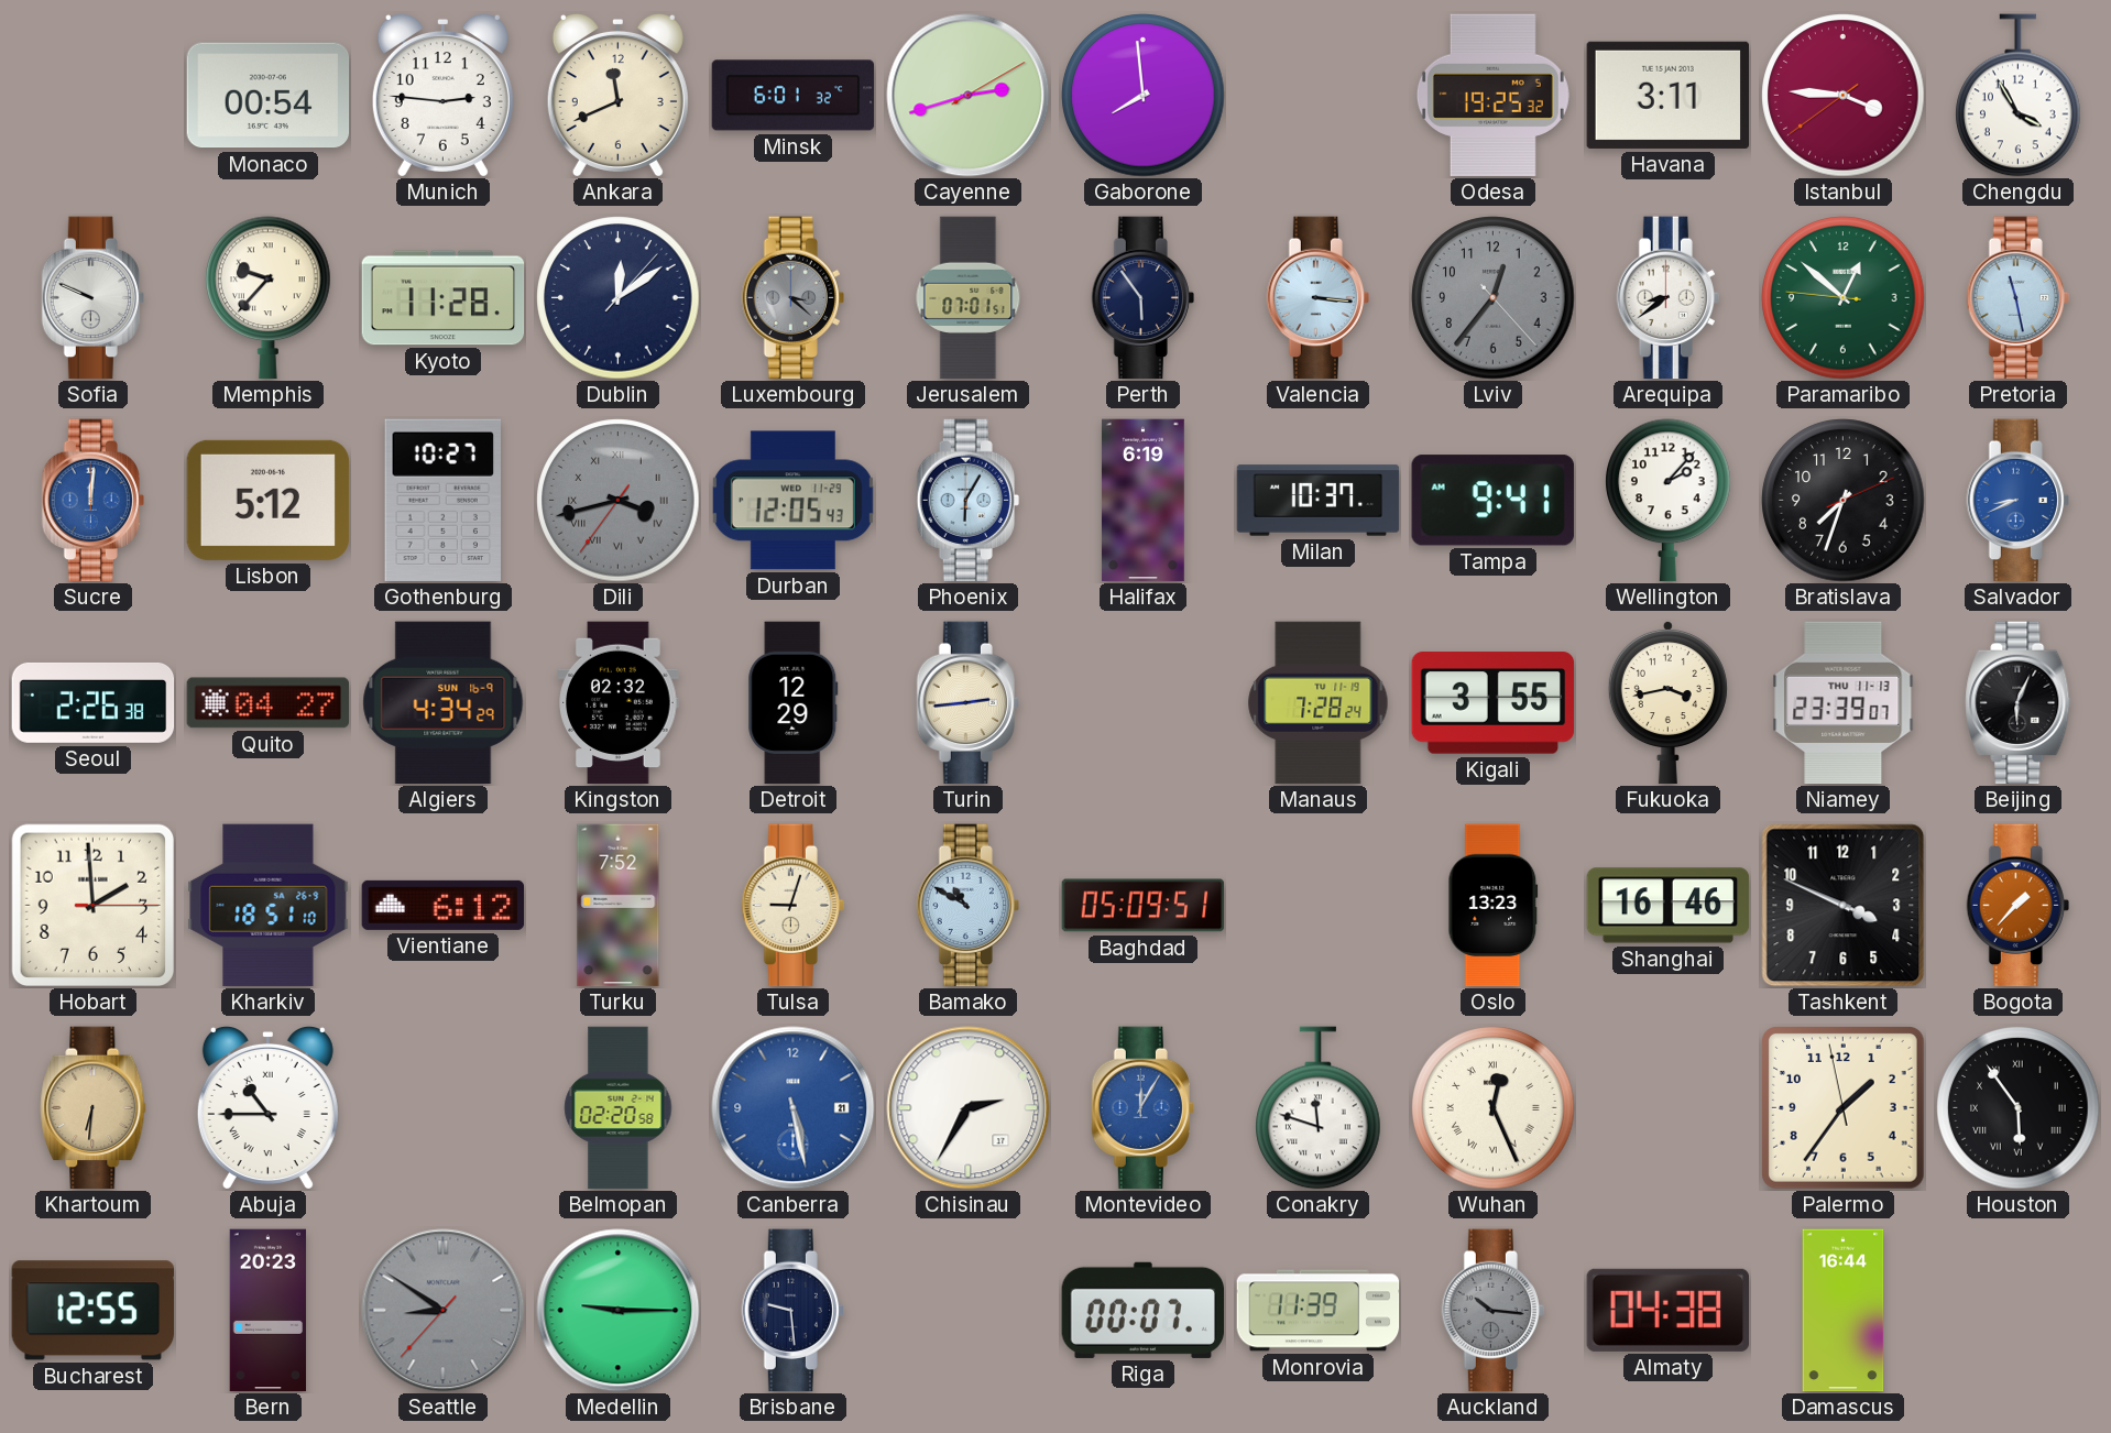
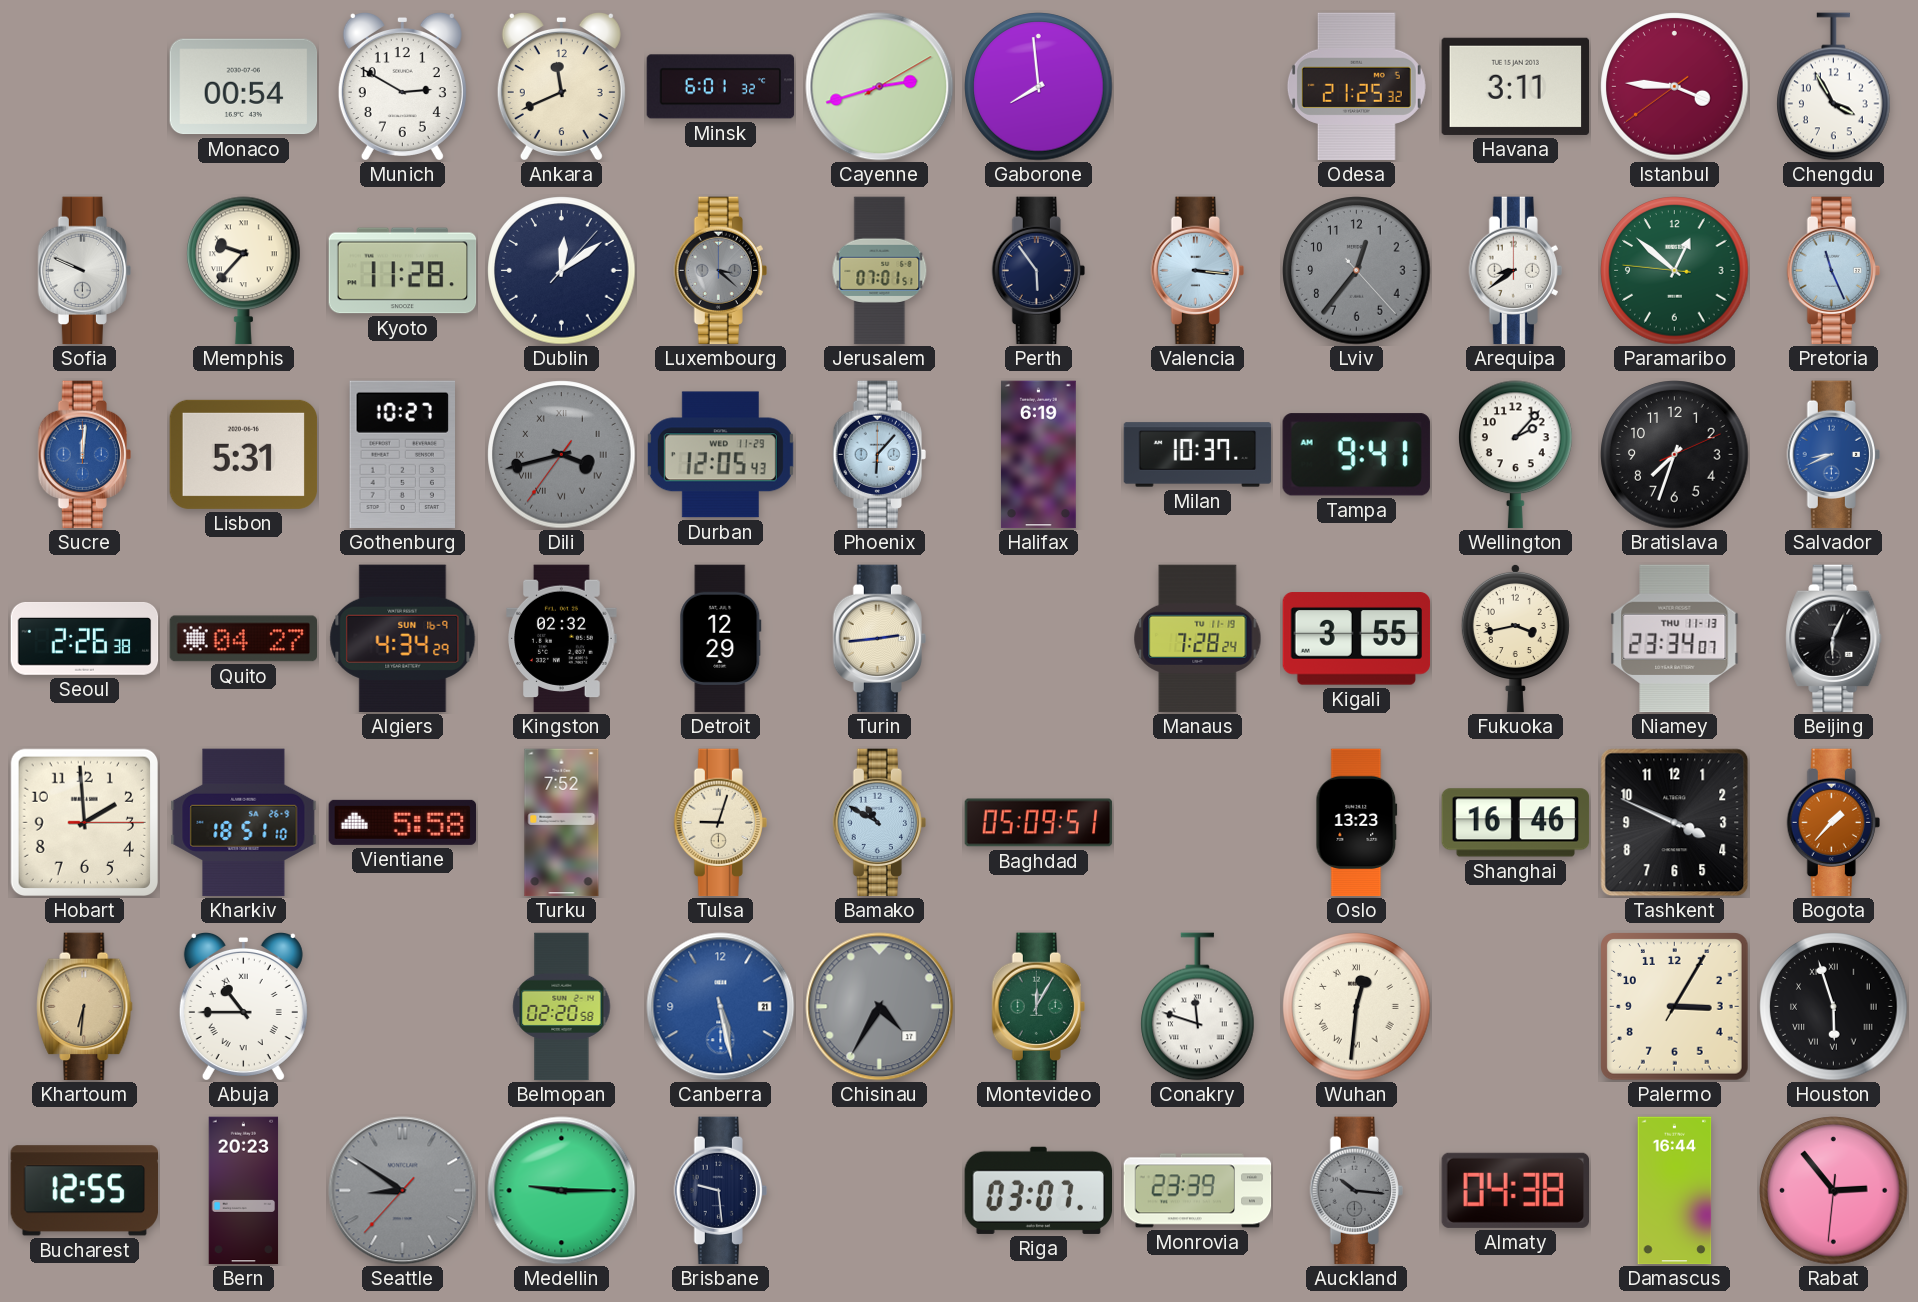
Munich: 2:46 -> 2:50
Odesa: 19:25 -> 21:25
Pretoria: 11:28 -> 11:26
Lisbon: 5:12 -> 5:31
Phoenix: 6:05 -> 6:07
Niamey: 23:39 -> 23:34
Vientiane: 6:12 -> 5:58
Chisinau: 2:35 -> 4:35
Chisinau dial: white -> grey
Montevideo dial: blue -> green
Wuhan: 12:26 -> 12:31
Palermo: 1:35 -> 3:05
Houston: 5:54 -> 5:57
Riga: 00:07 -> 03:07
Monrovia: 11:39 -> 23:39
Rabat: none -> 2:53
